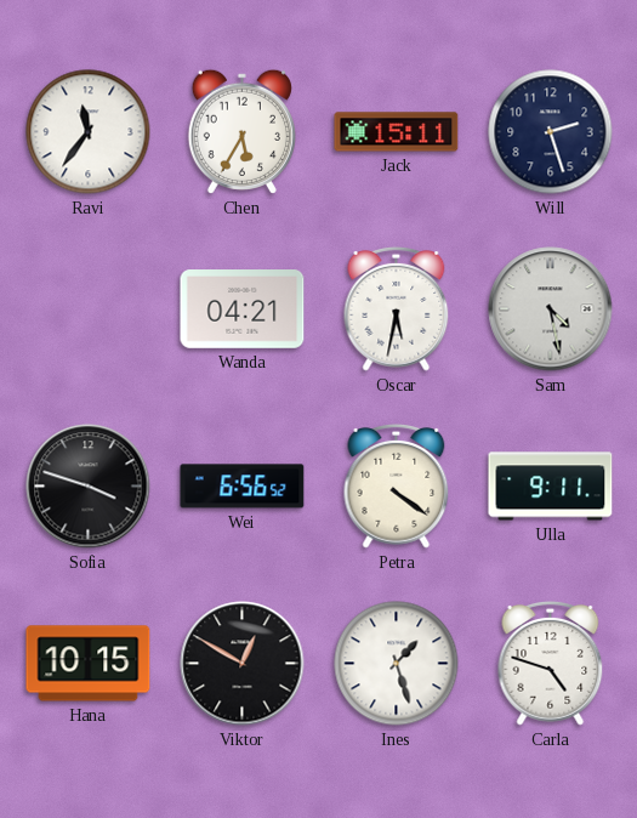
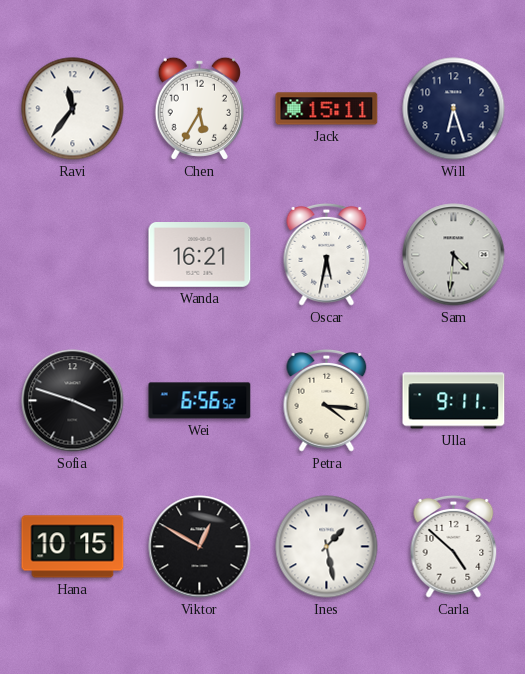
Will: 2:27 -> 6:27
Wanda: 04:21 -> 16:21
Sam: 4:28 -> 4:31
Petra: 4:21 -> 4:16
Ines: 1:27 -> 1:28
Carla: 4:48 -> 4:52
